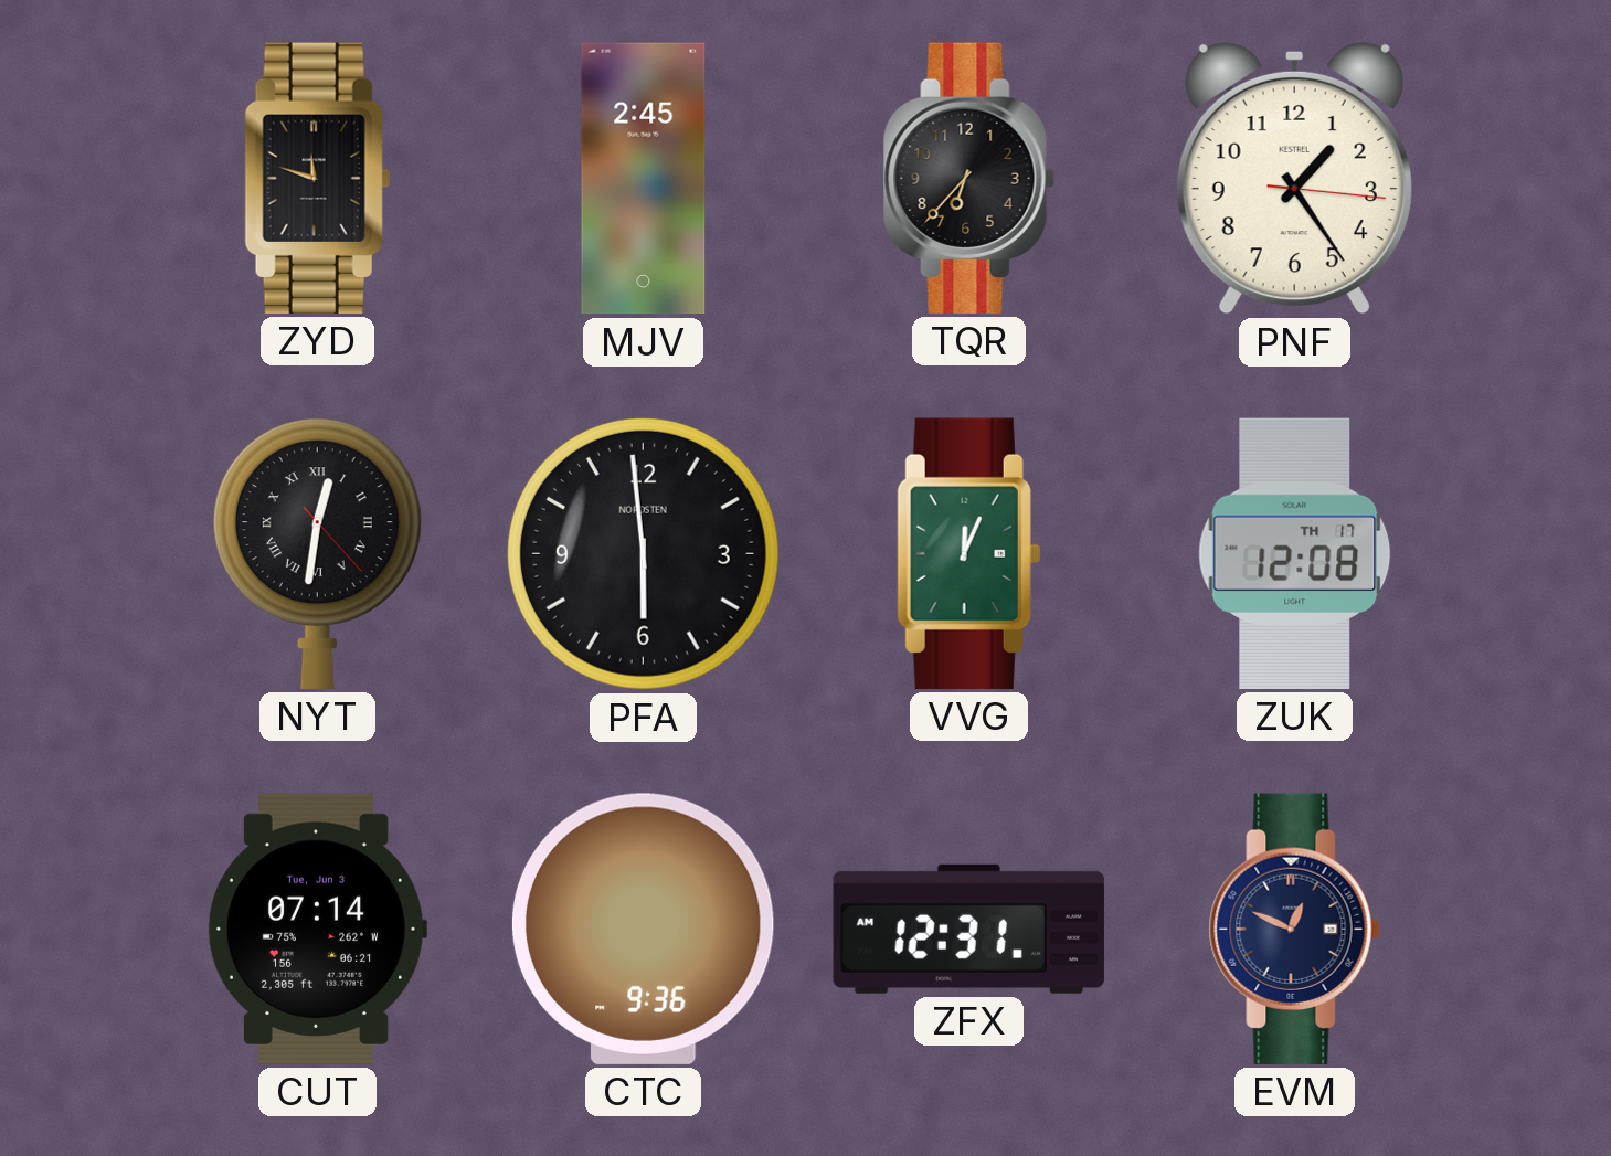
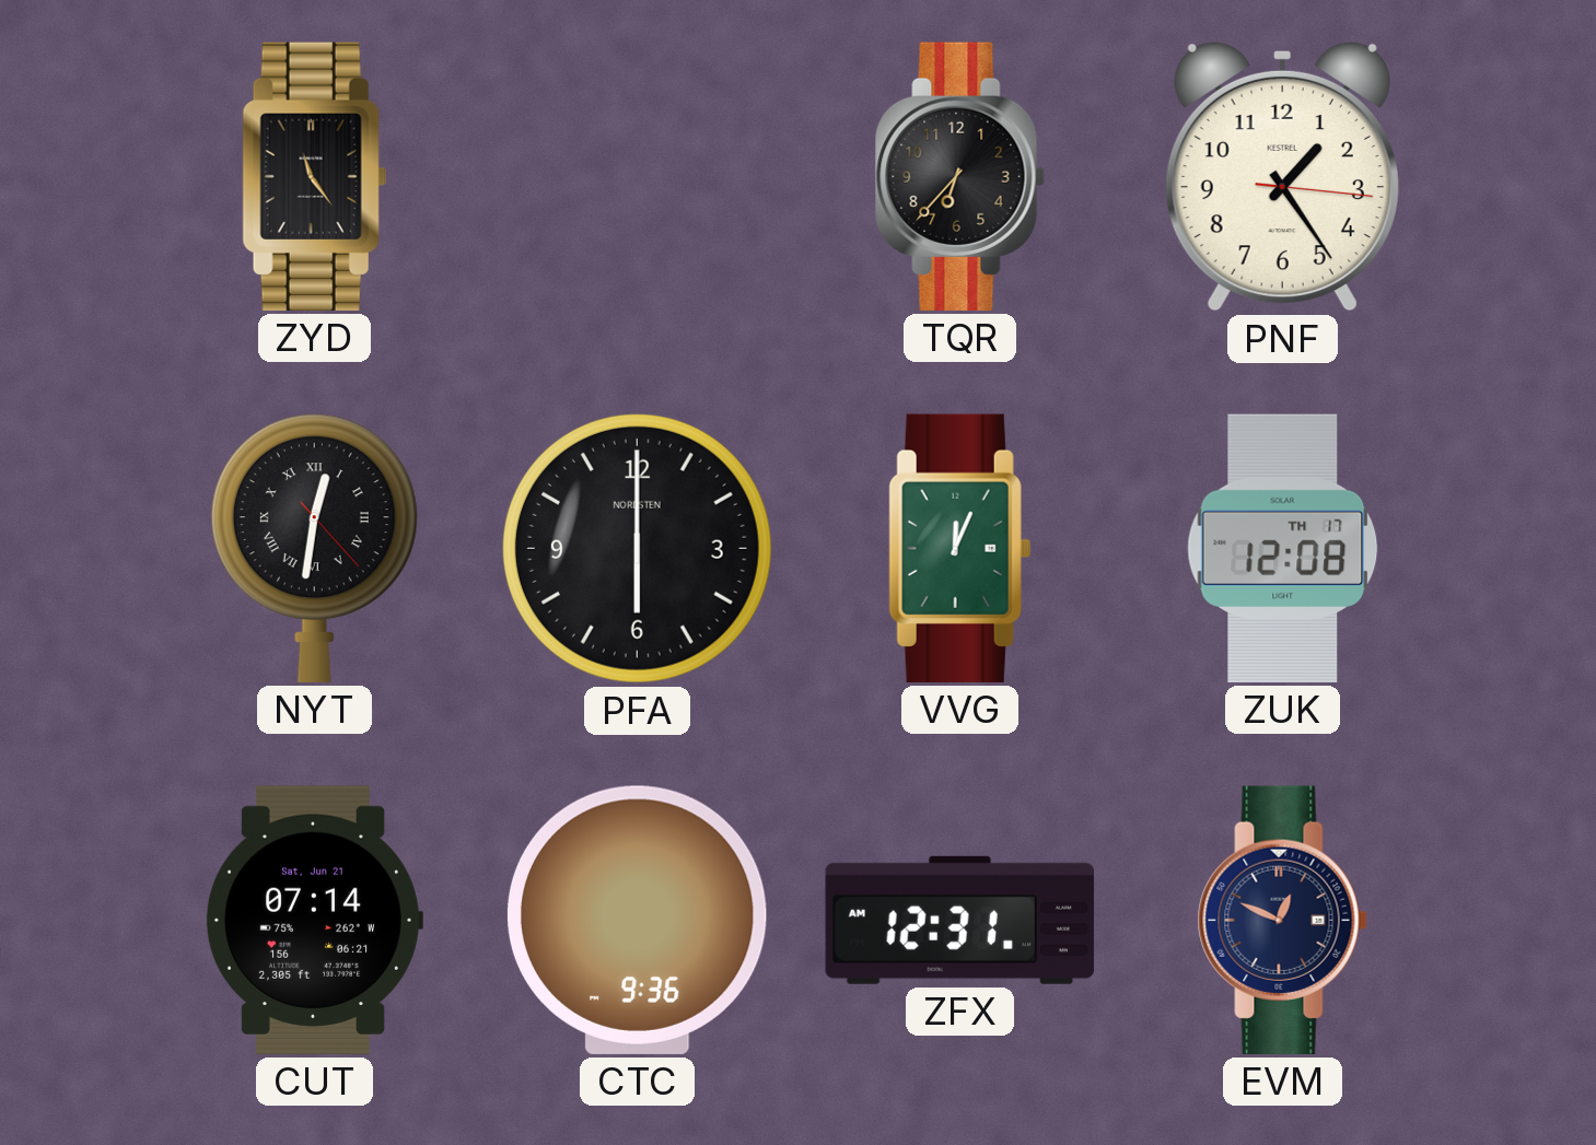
ZYD: 11:48 -> 11:24
MJV: 2:45 -> none
PFA: 5:59 -> 6:00
CUT date: Tue, Jun 3 -> Sat, Jun 21
